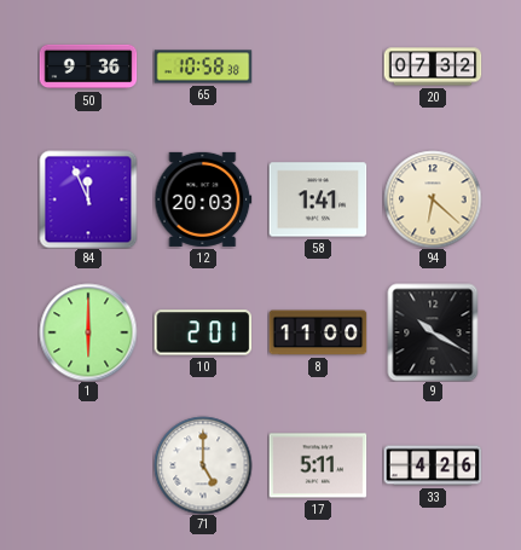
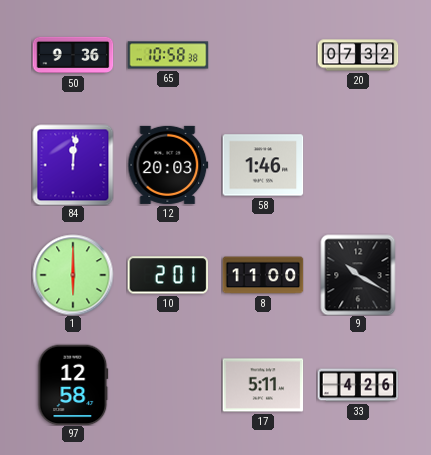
84: 11:56 -> 12:01
58: 1:41 -> 1:46
94: 6:22 -> none
97: none -> 12:58
71: 5:00 -> none
